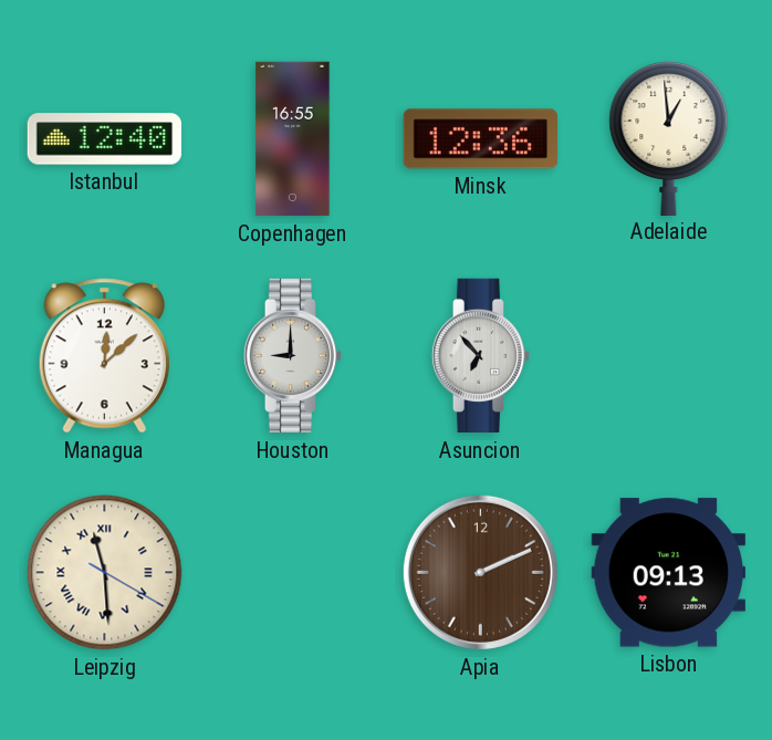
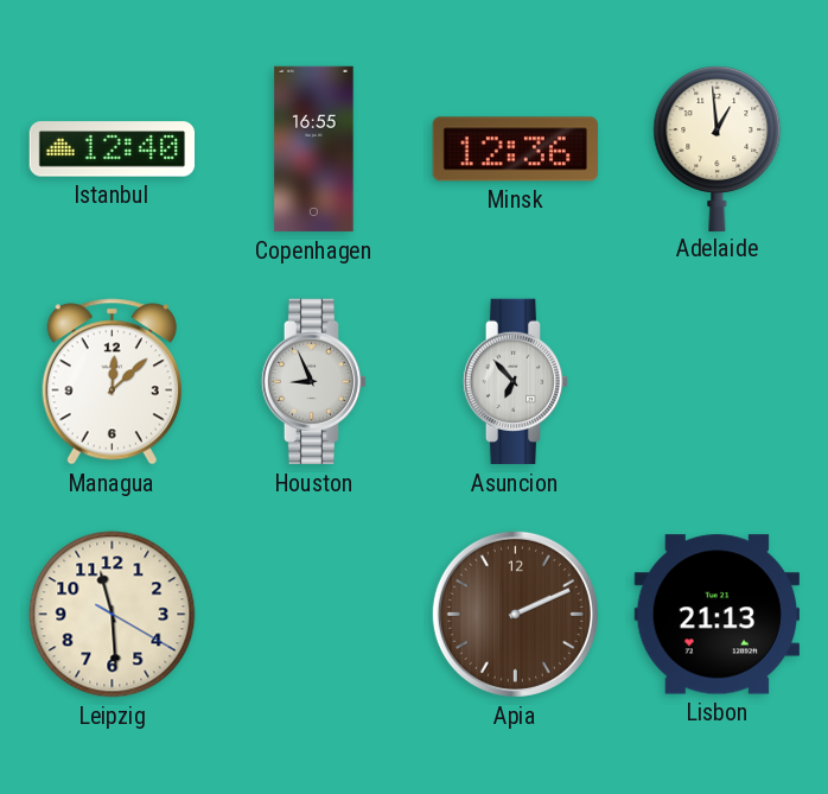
Houston: 9:00 -> 8:56
Leipzig numerals: Roman -> Arabic
Lisbon: 09:13 -> 21:13
